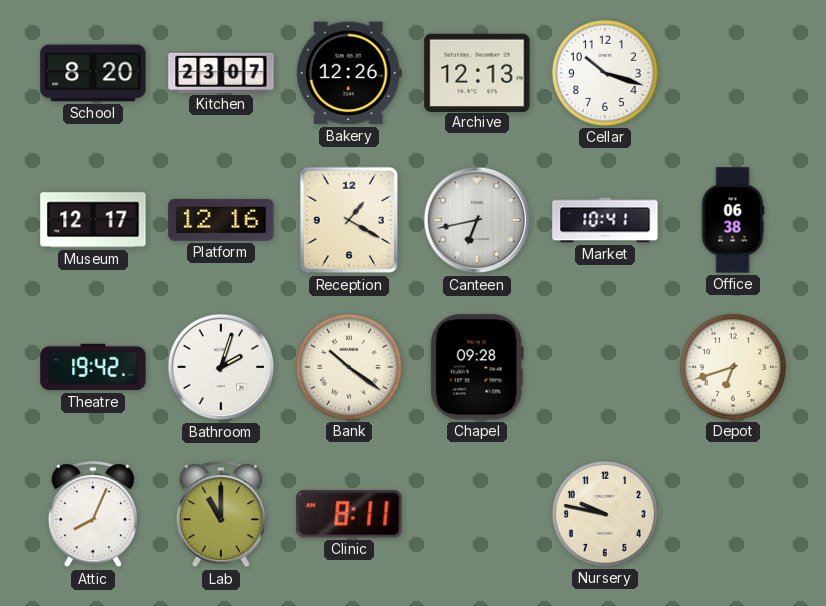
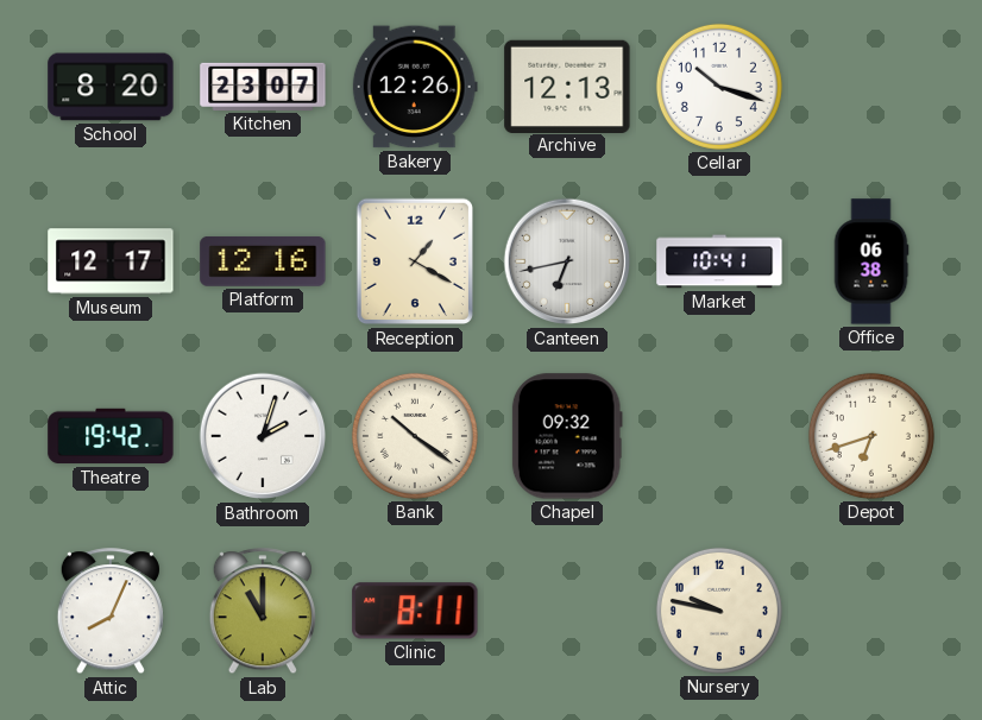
Chapel: 09:28 -> 09:32
